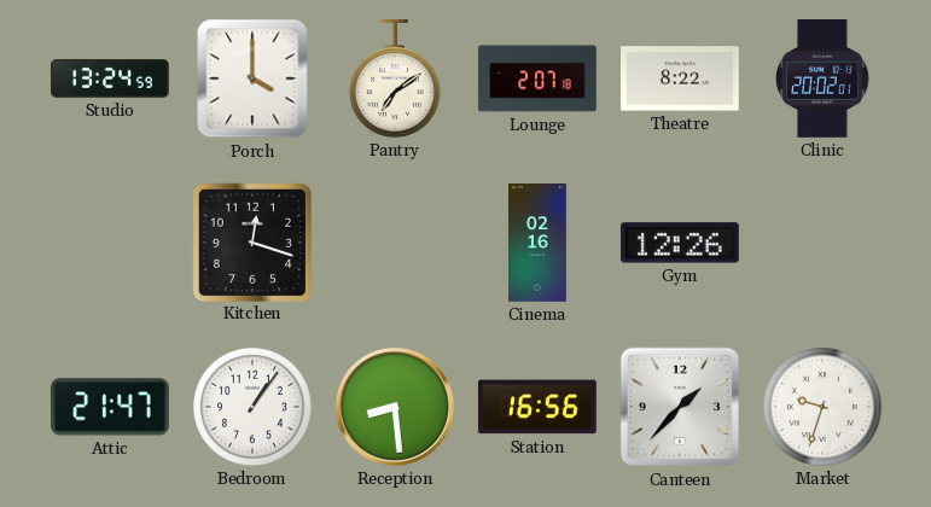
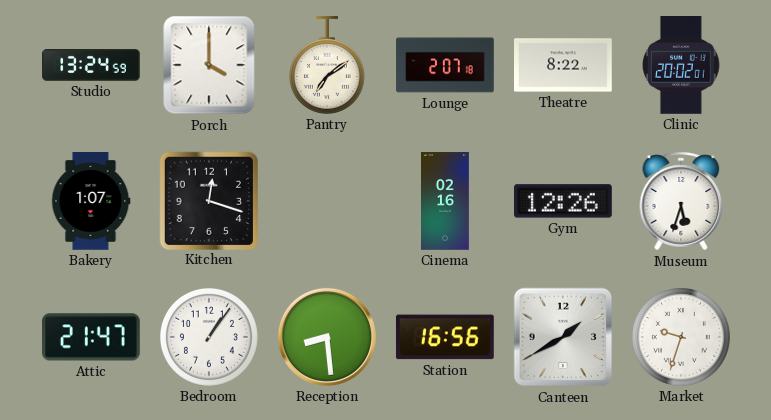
Bakery: none -> 1:07
Museum: none -> 5:33
Canteen: 1:37 -> 1:40
